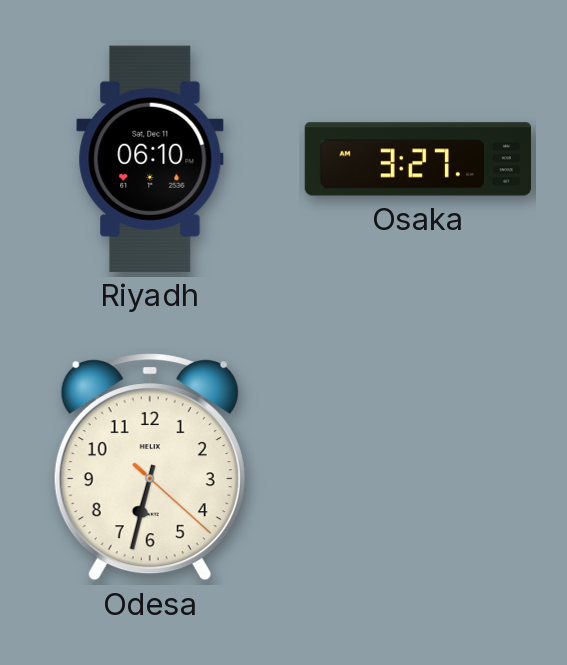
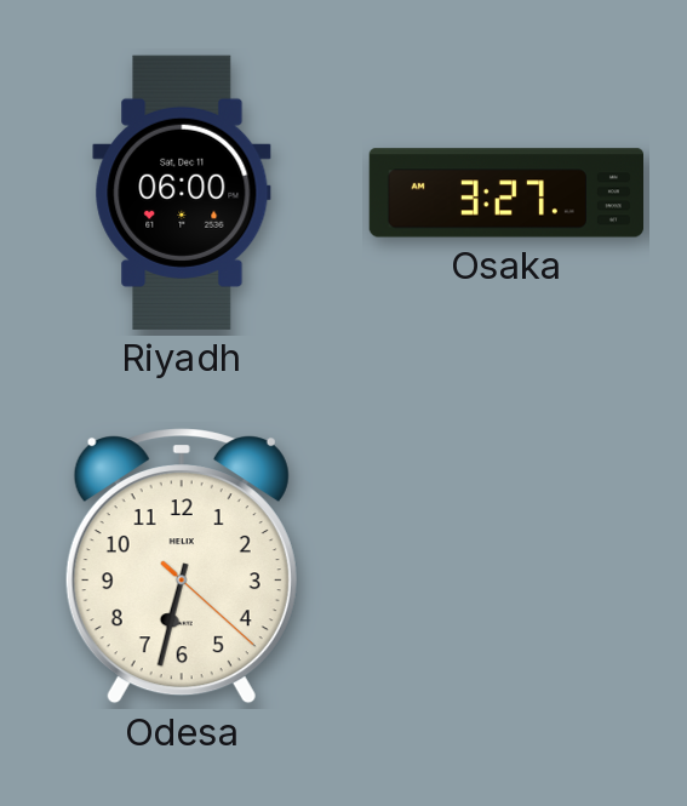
Riyadh: 06:10 -> 06:00
